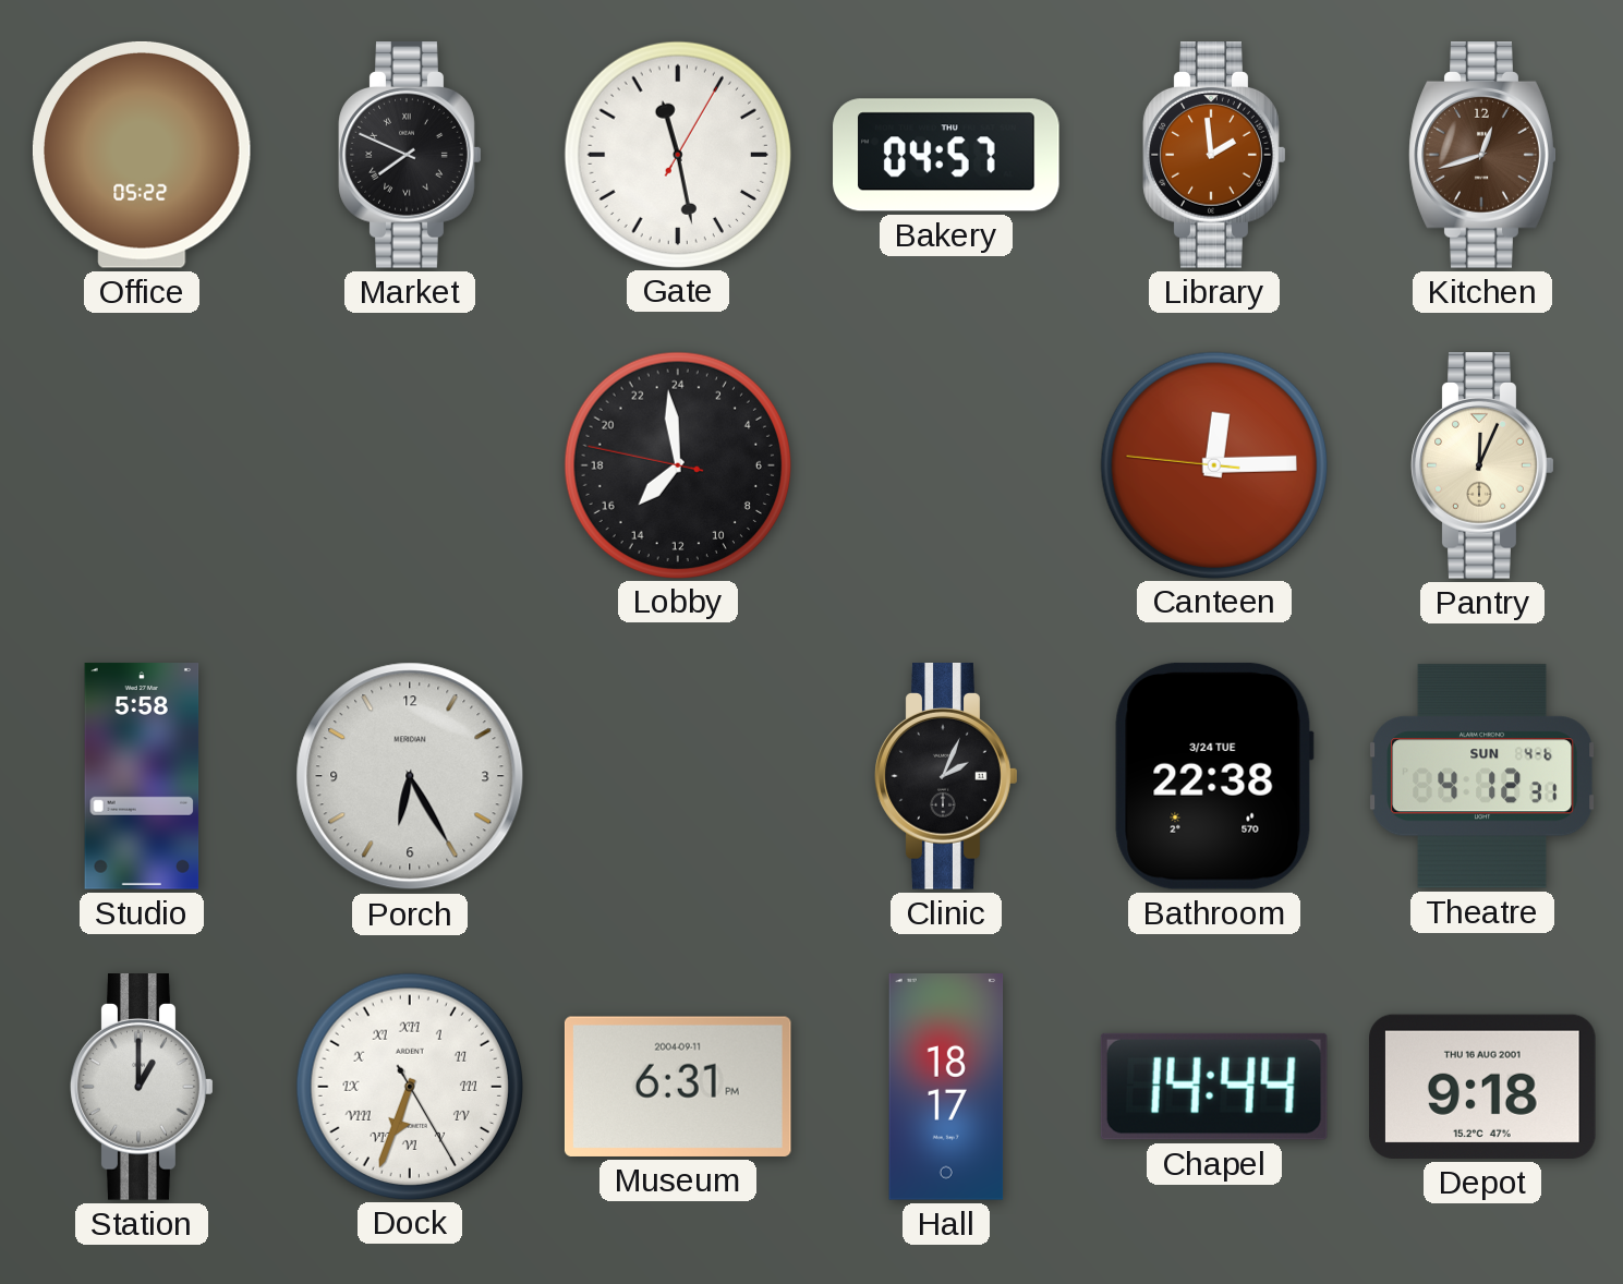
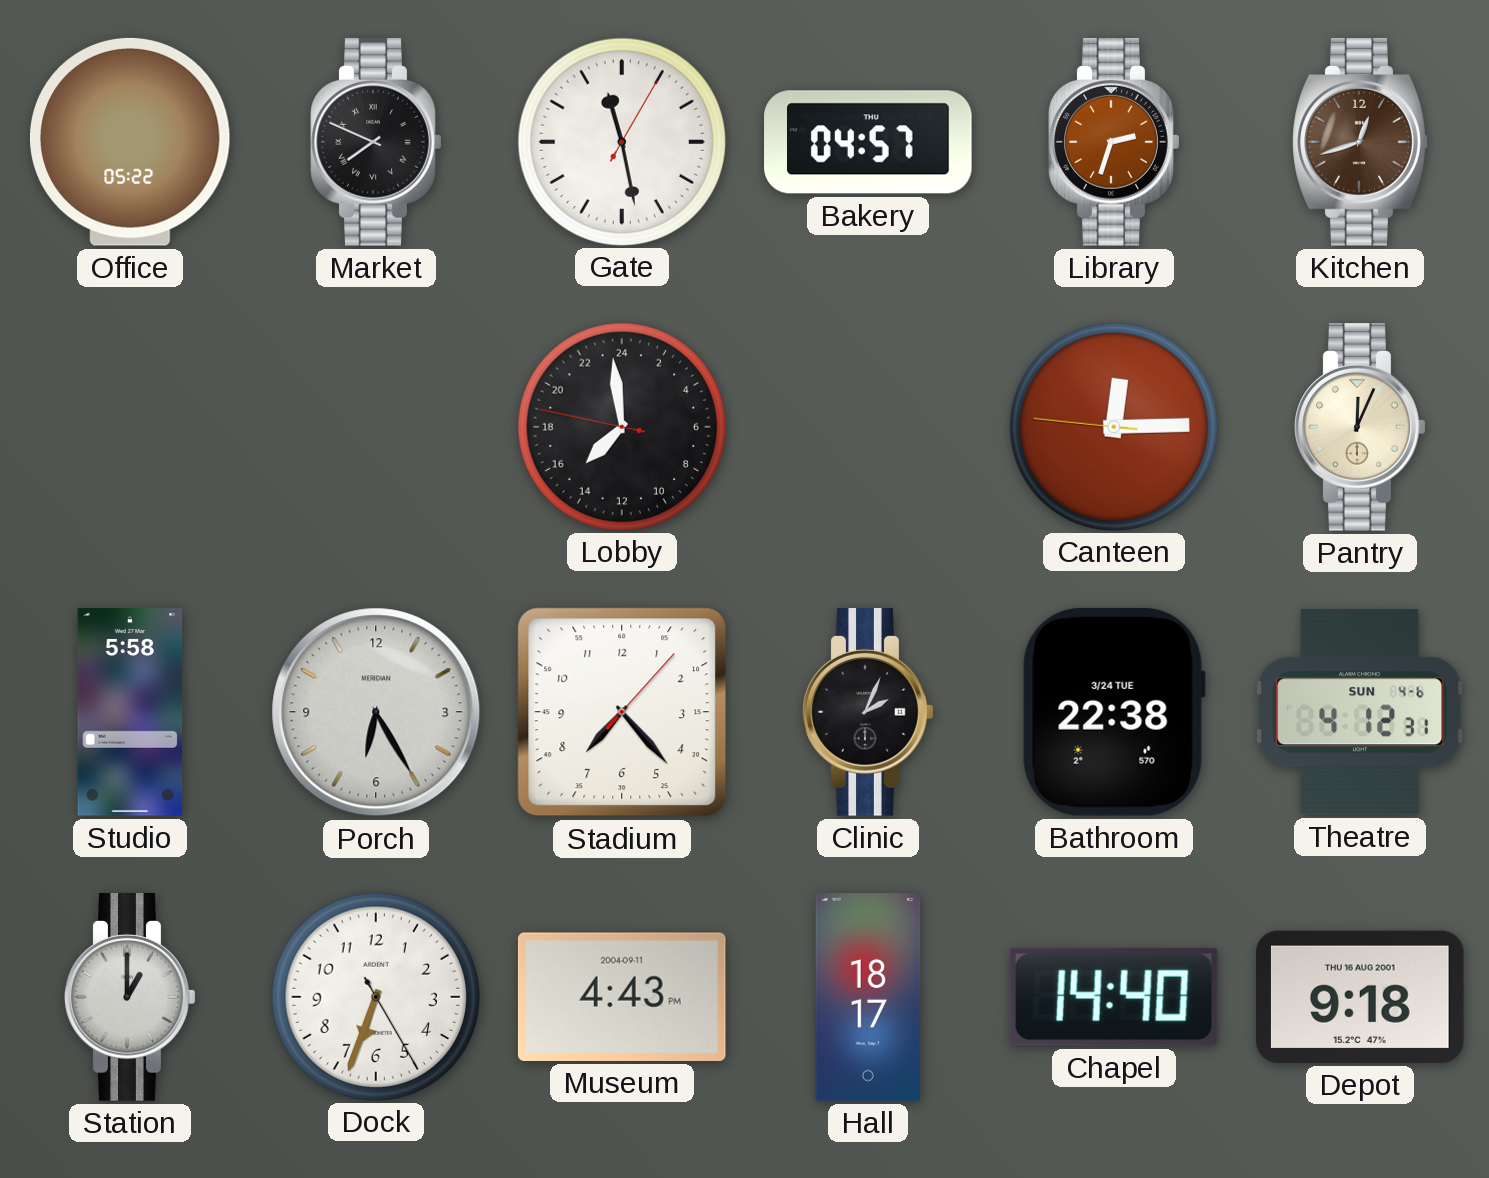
Library: 1:59 -> 2:33
Stadium: none -> 7:23
Dock numerals: Roman -> Arabic
Museum: 6:31 -> 4:43
Chapel: 14:44 -> 14:40
